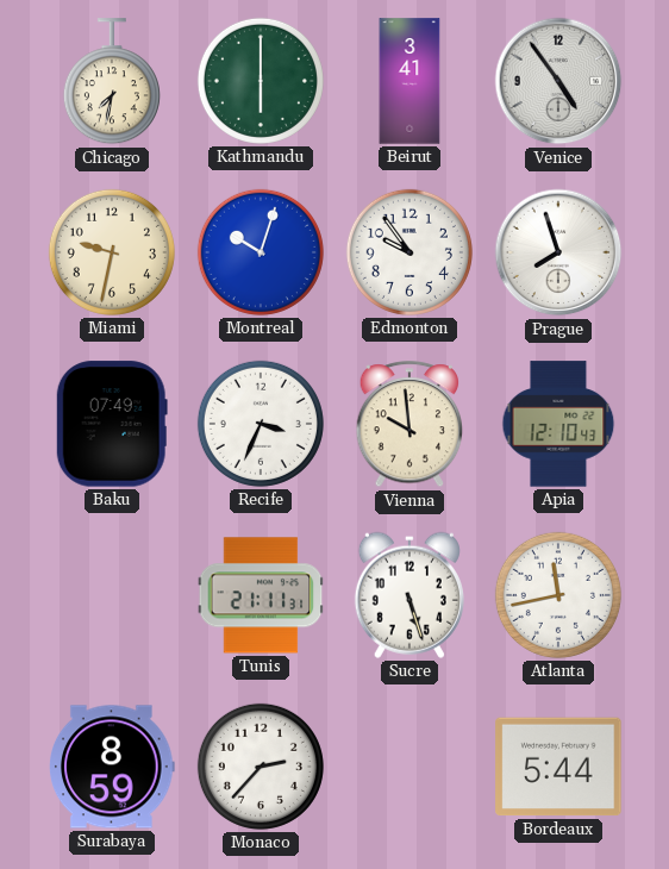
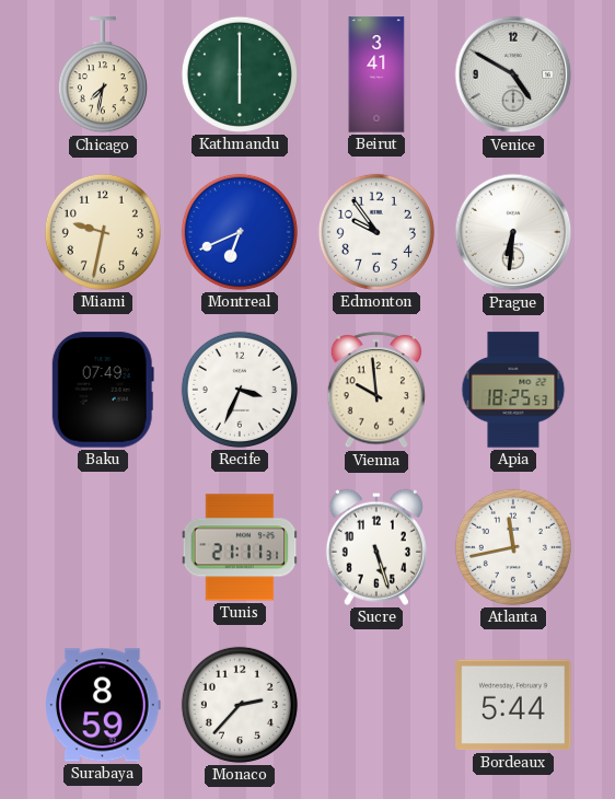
Venice: 4:54 -> 4:50
Montreal: 10:03 -> 6:41
Prague: 7:57 -> 6:31
Apia: 12:10 -> 18:25
